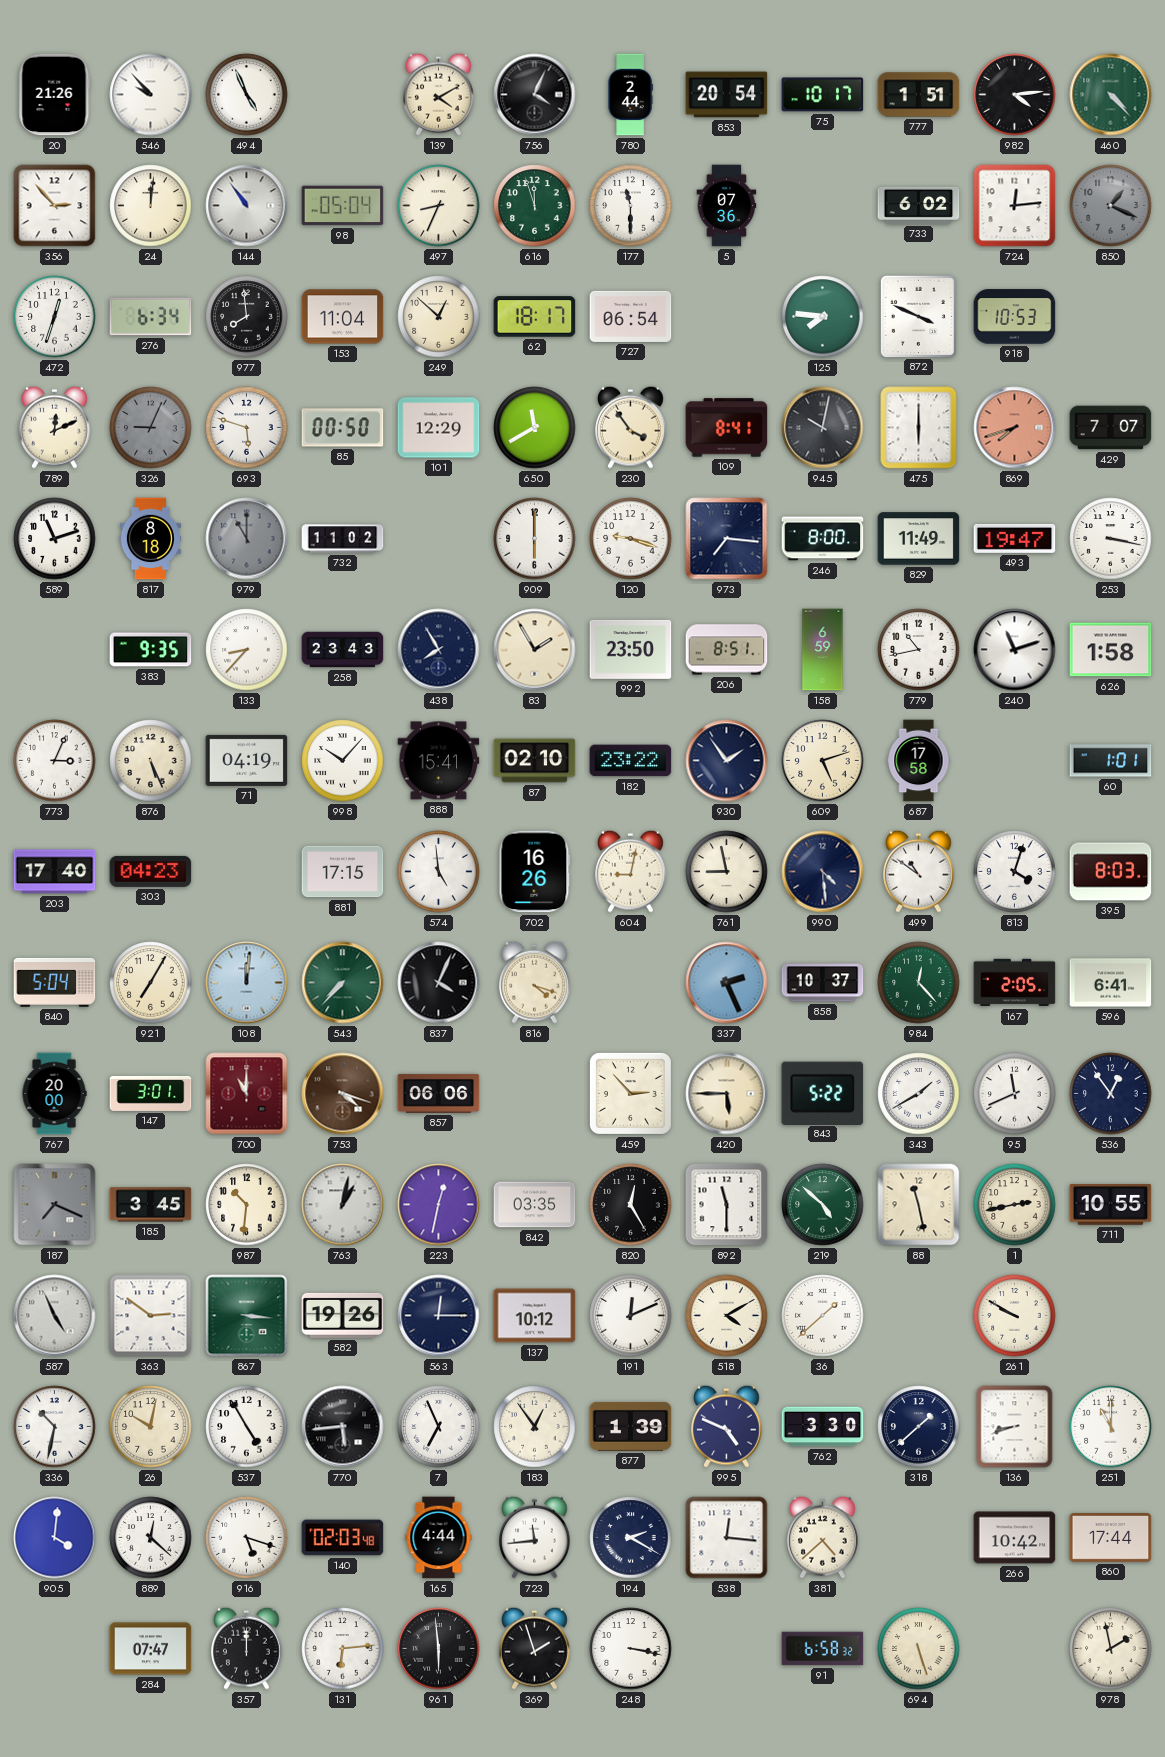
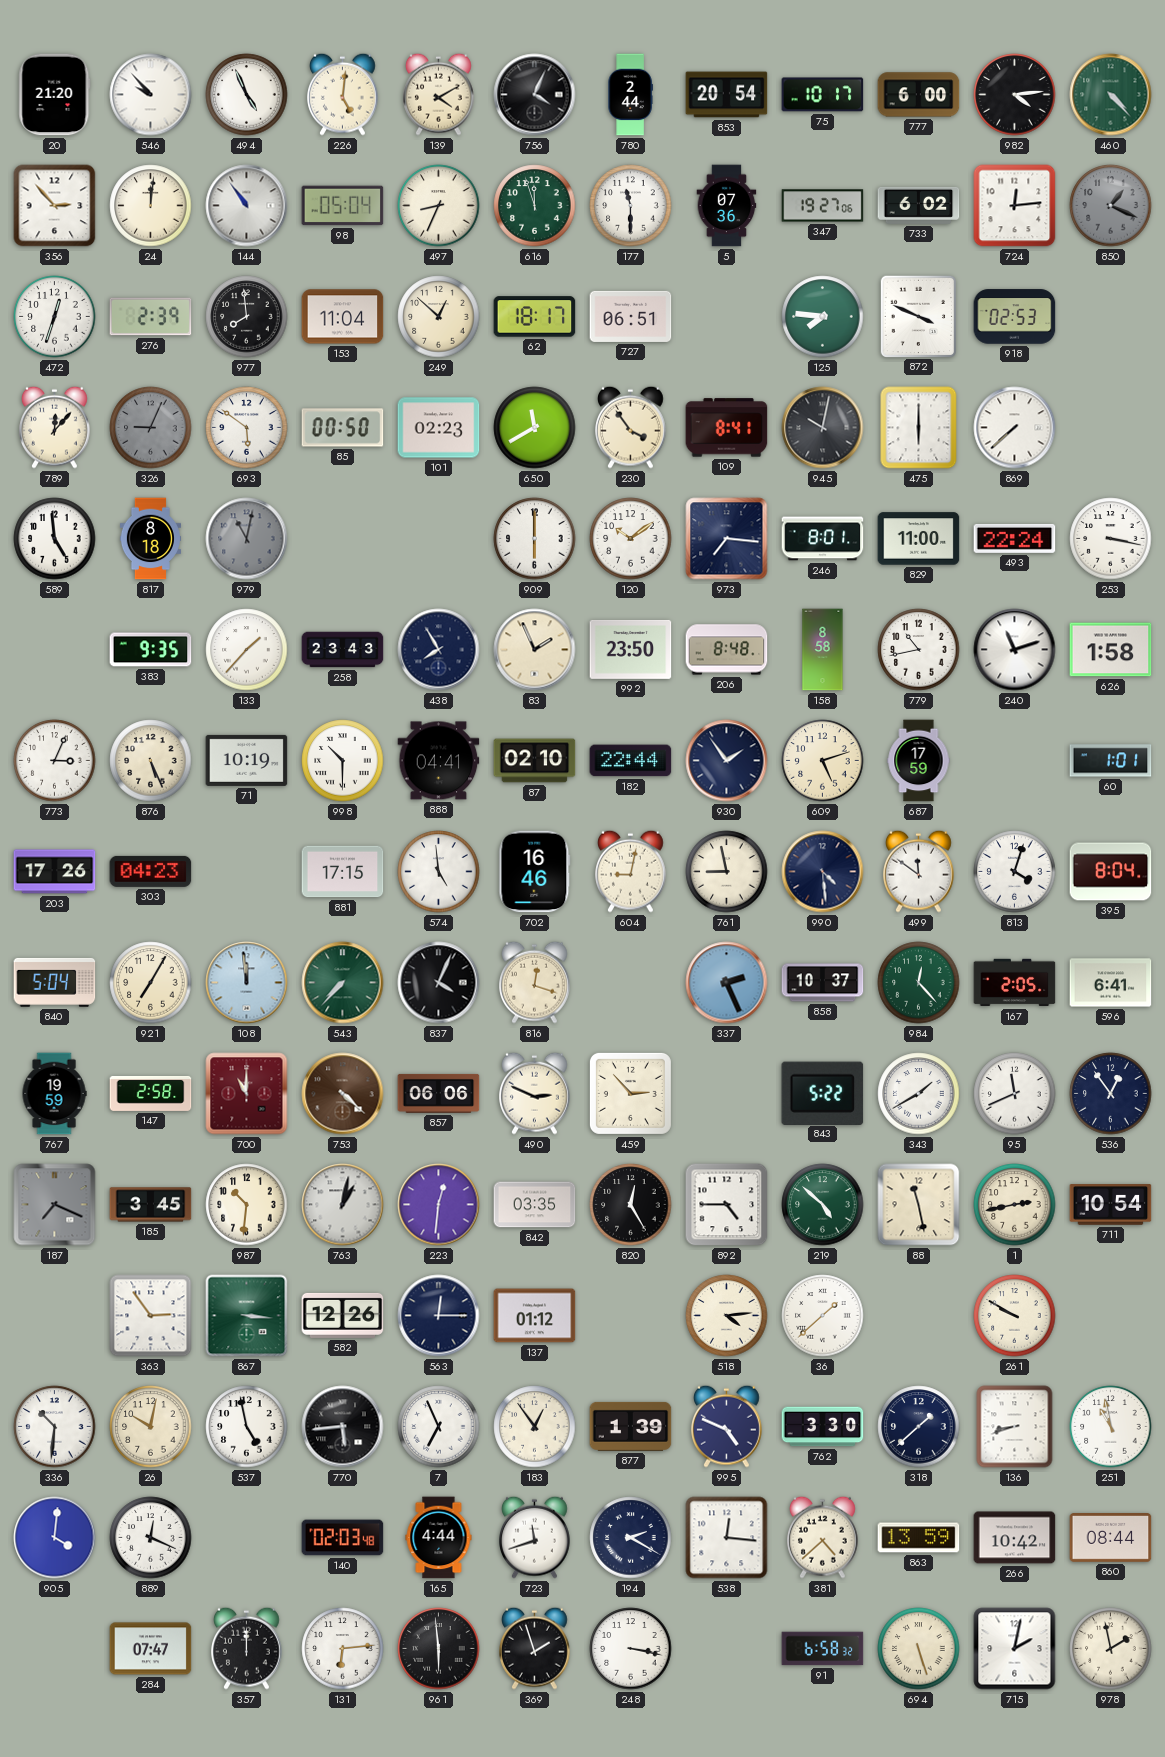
20: 21:26 -> 21:20
226: none -> 5:01
777: 1:51 -> 6:00
347: none -> 19:27
276: 6:34 -> 2:39
727: 06:54 -> 06:51
918: 10:53 -> 02:53
789: 12:11 -> 12:07
693: 5:48 -> 5:51
101: 12:29 -> 02:23
869: 7:42 -> 7:38
869 dial: salmon -> white
429: 7:07 -> none
589: 11:12 -> 4:59
979: 11:00 -> 11:02
732: 11:02 -> none
120: 9:18 -> 10:09
246: 8:00 -> 8:01
829: 11:49 -> 11:00
493: 19:47 -> 22:24
133: 8:37 -> 1:37
83: 1:55 -> 1:56
206: 8:51 -> 8:48
158: 6:59 -> 8:58
71: 04:19 -> 10:19
998: 10:07 -> 10:30
888: 15:41 -> 04:41
182: 23:22 -> 22:44
687: 17:58 -> 17:59
203: 17:40 -> 17:26
702: 16:26 -> 16:46
499: 10:51 -> 11:51
395: 8:03 -> 8:04
108: 12:01 -> 11:59
816: 4:18 -> 12:18
767: 20:00 -> 19:59
147: 3:01 -> 2:58
753: 4:18 -> 4:22
490: none -> 2:49
420: 5:45 -> none
223: 12:32 -> 12:31
892: 11:30 -> 4:45
711: 10:55 -> 10:54
587: 4:56 -> none
363: 2:51 -> 2:54
582: 19:26 -> 12:26
137: 10:12 -> 01:12
191: 12:11 -> none
518: 4:10 -> 4:14
336: 10:32 -> 10:31
537: 4:55 -> 4:58
251: 11:00 -> 10:58
889: 12:22 -> 12:19
916: 5:18 -> none
723: 11:44 -> 11:42
863: none -> 13:59
860: 17:44 -> 08:44
715: none -> 2:02
